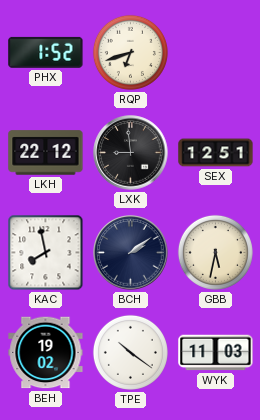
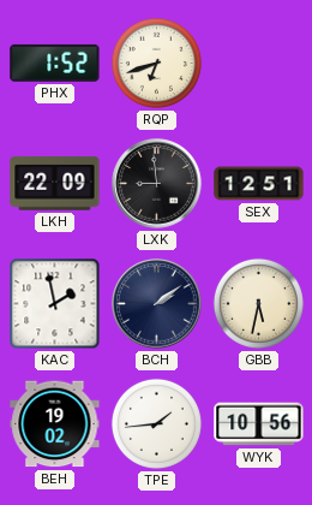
LKH: 22:12 -> 22:09
KAC: 7:58 -> 1:58
TPE: 10:21 -> 1:44
WYK: 11:03 -> 10:56
